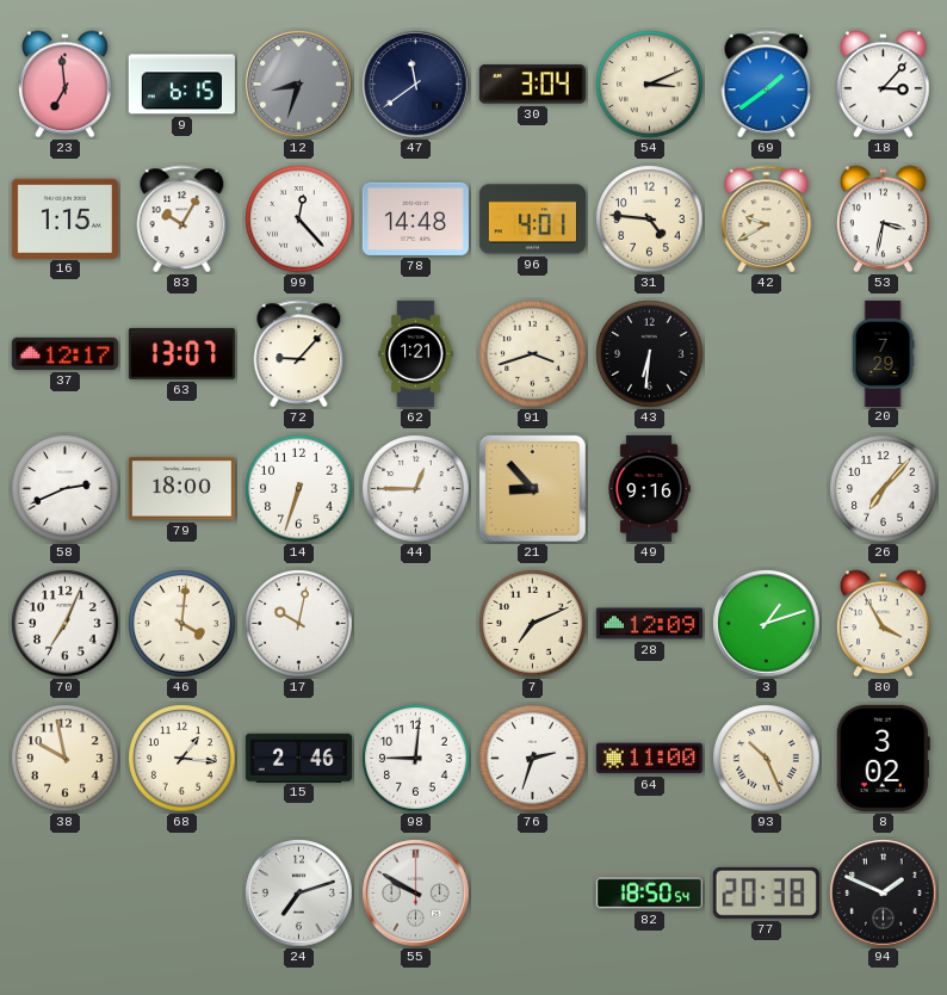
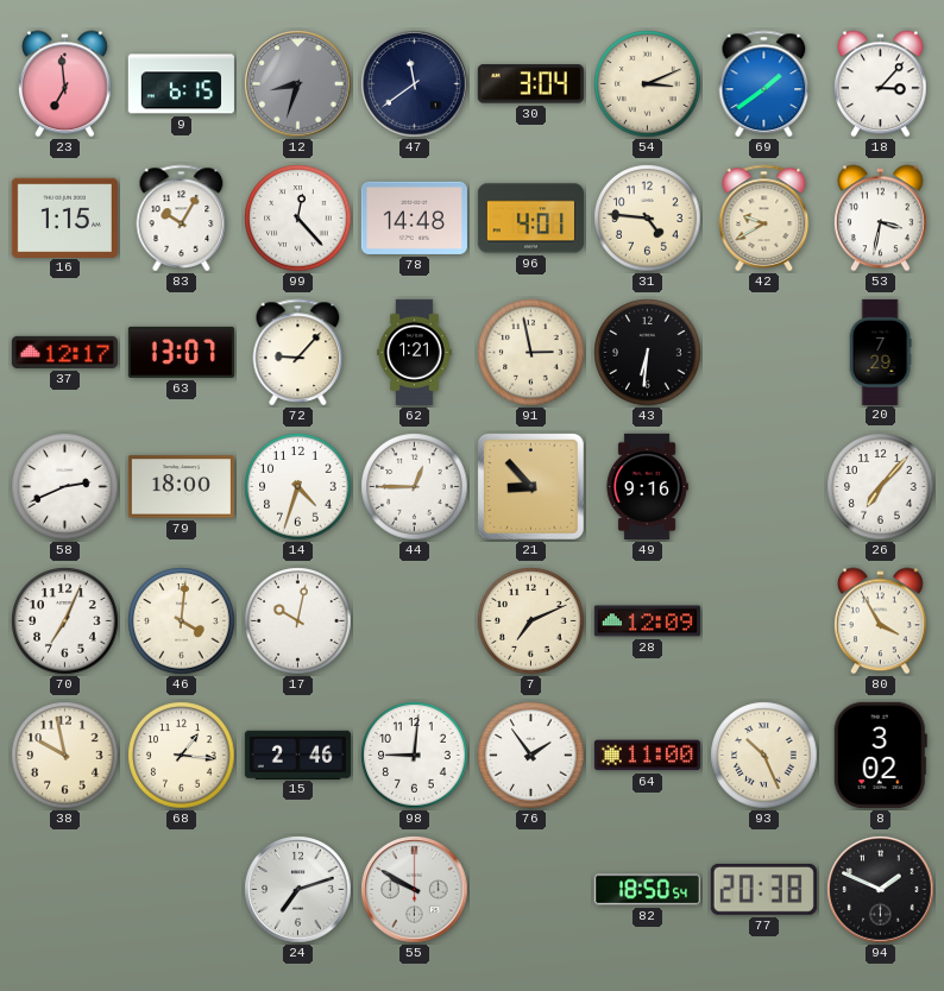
91: 3:42 -> 2:58
14: 6:33 -> 4:33
3: 1:12 -> none
76: 2:33 -> 1:54
